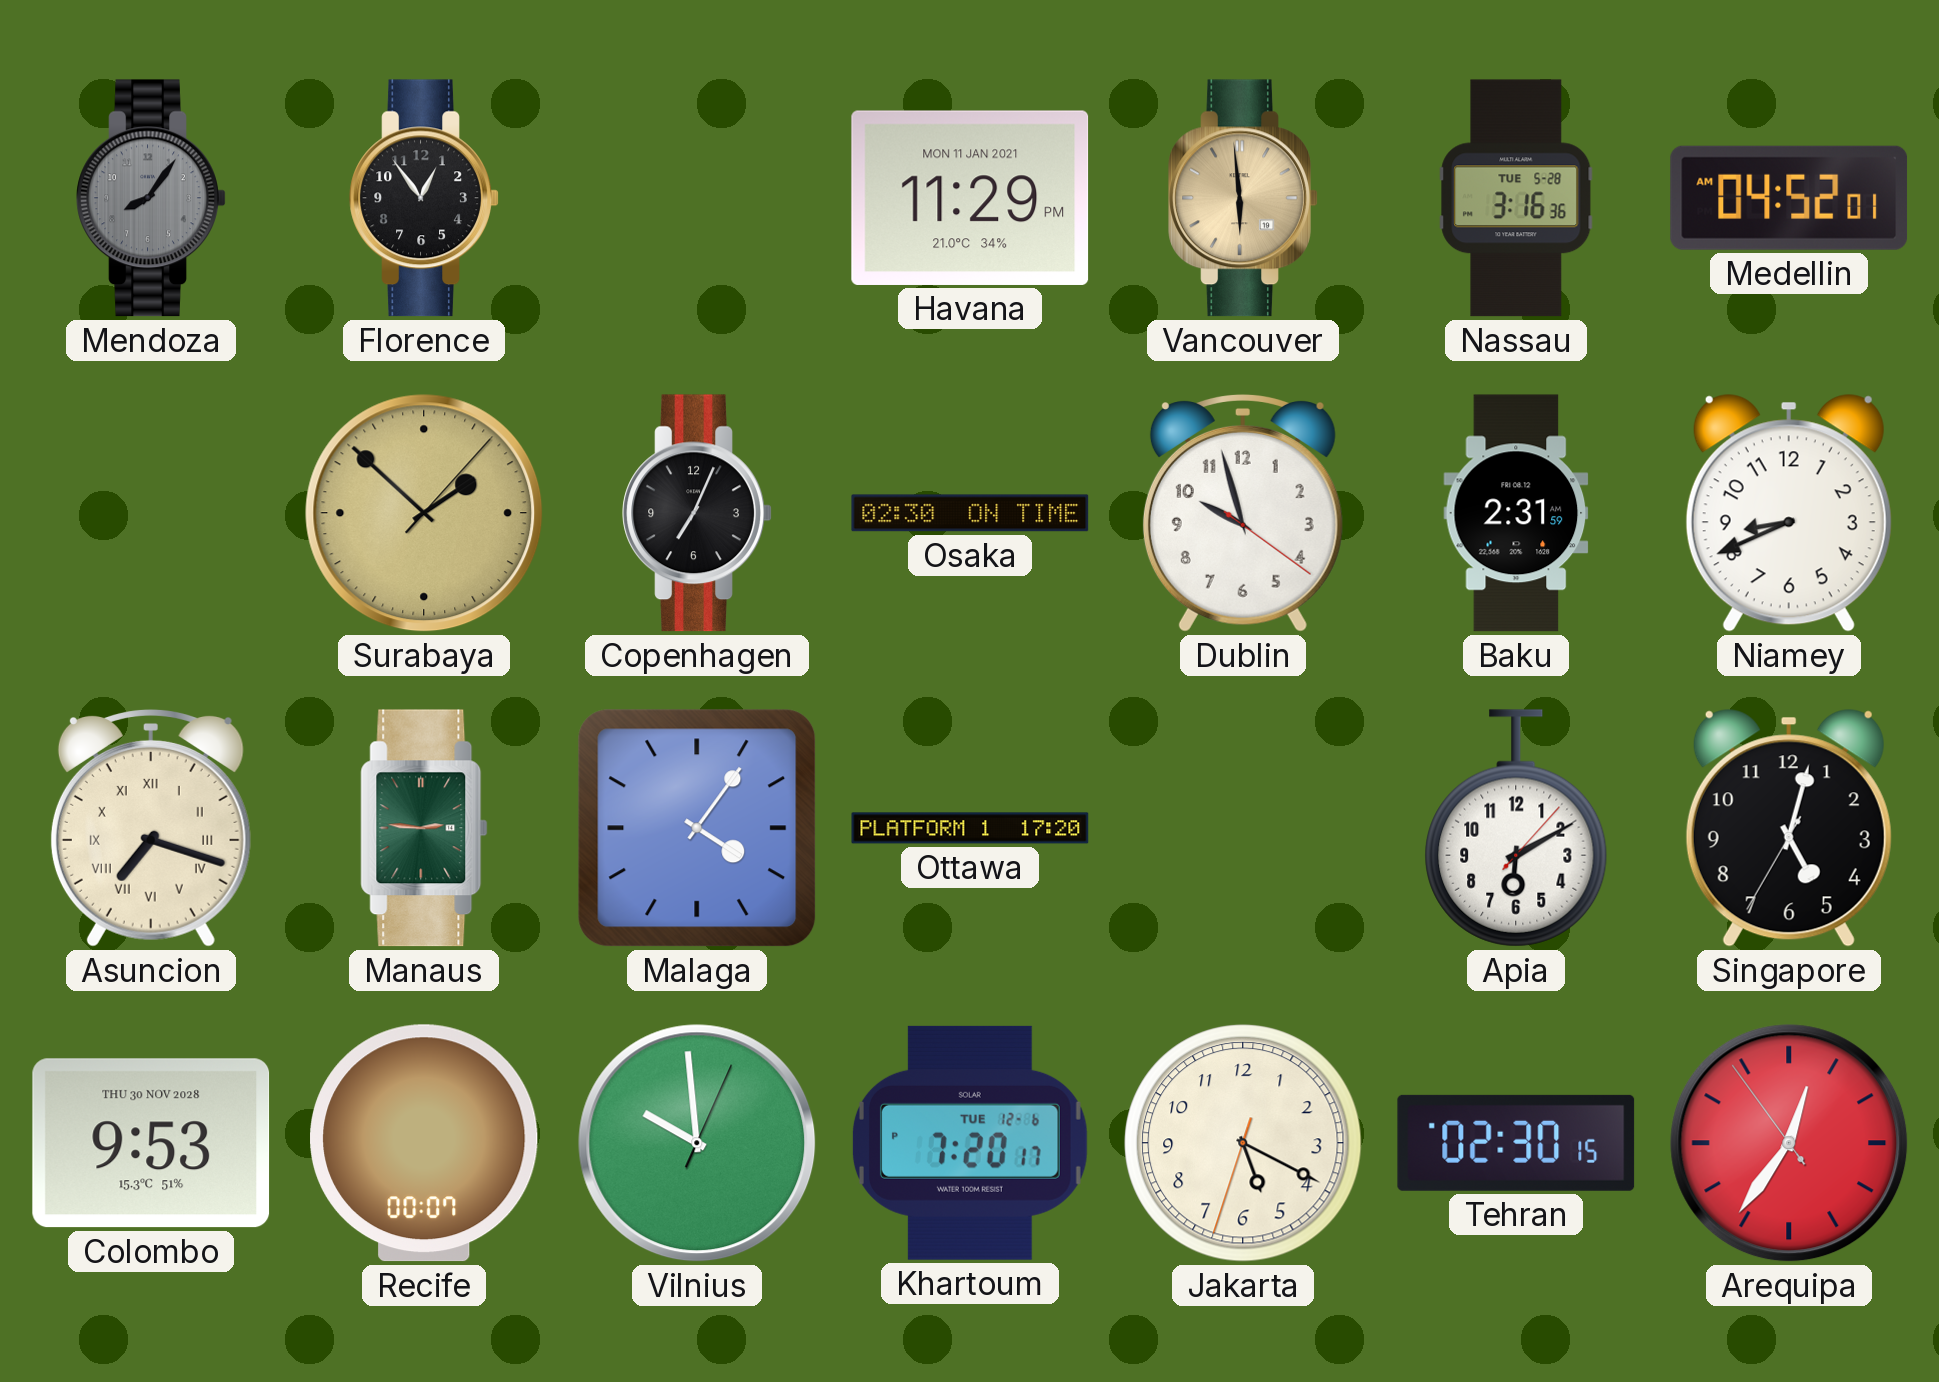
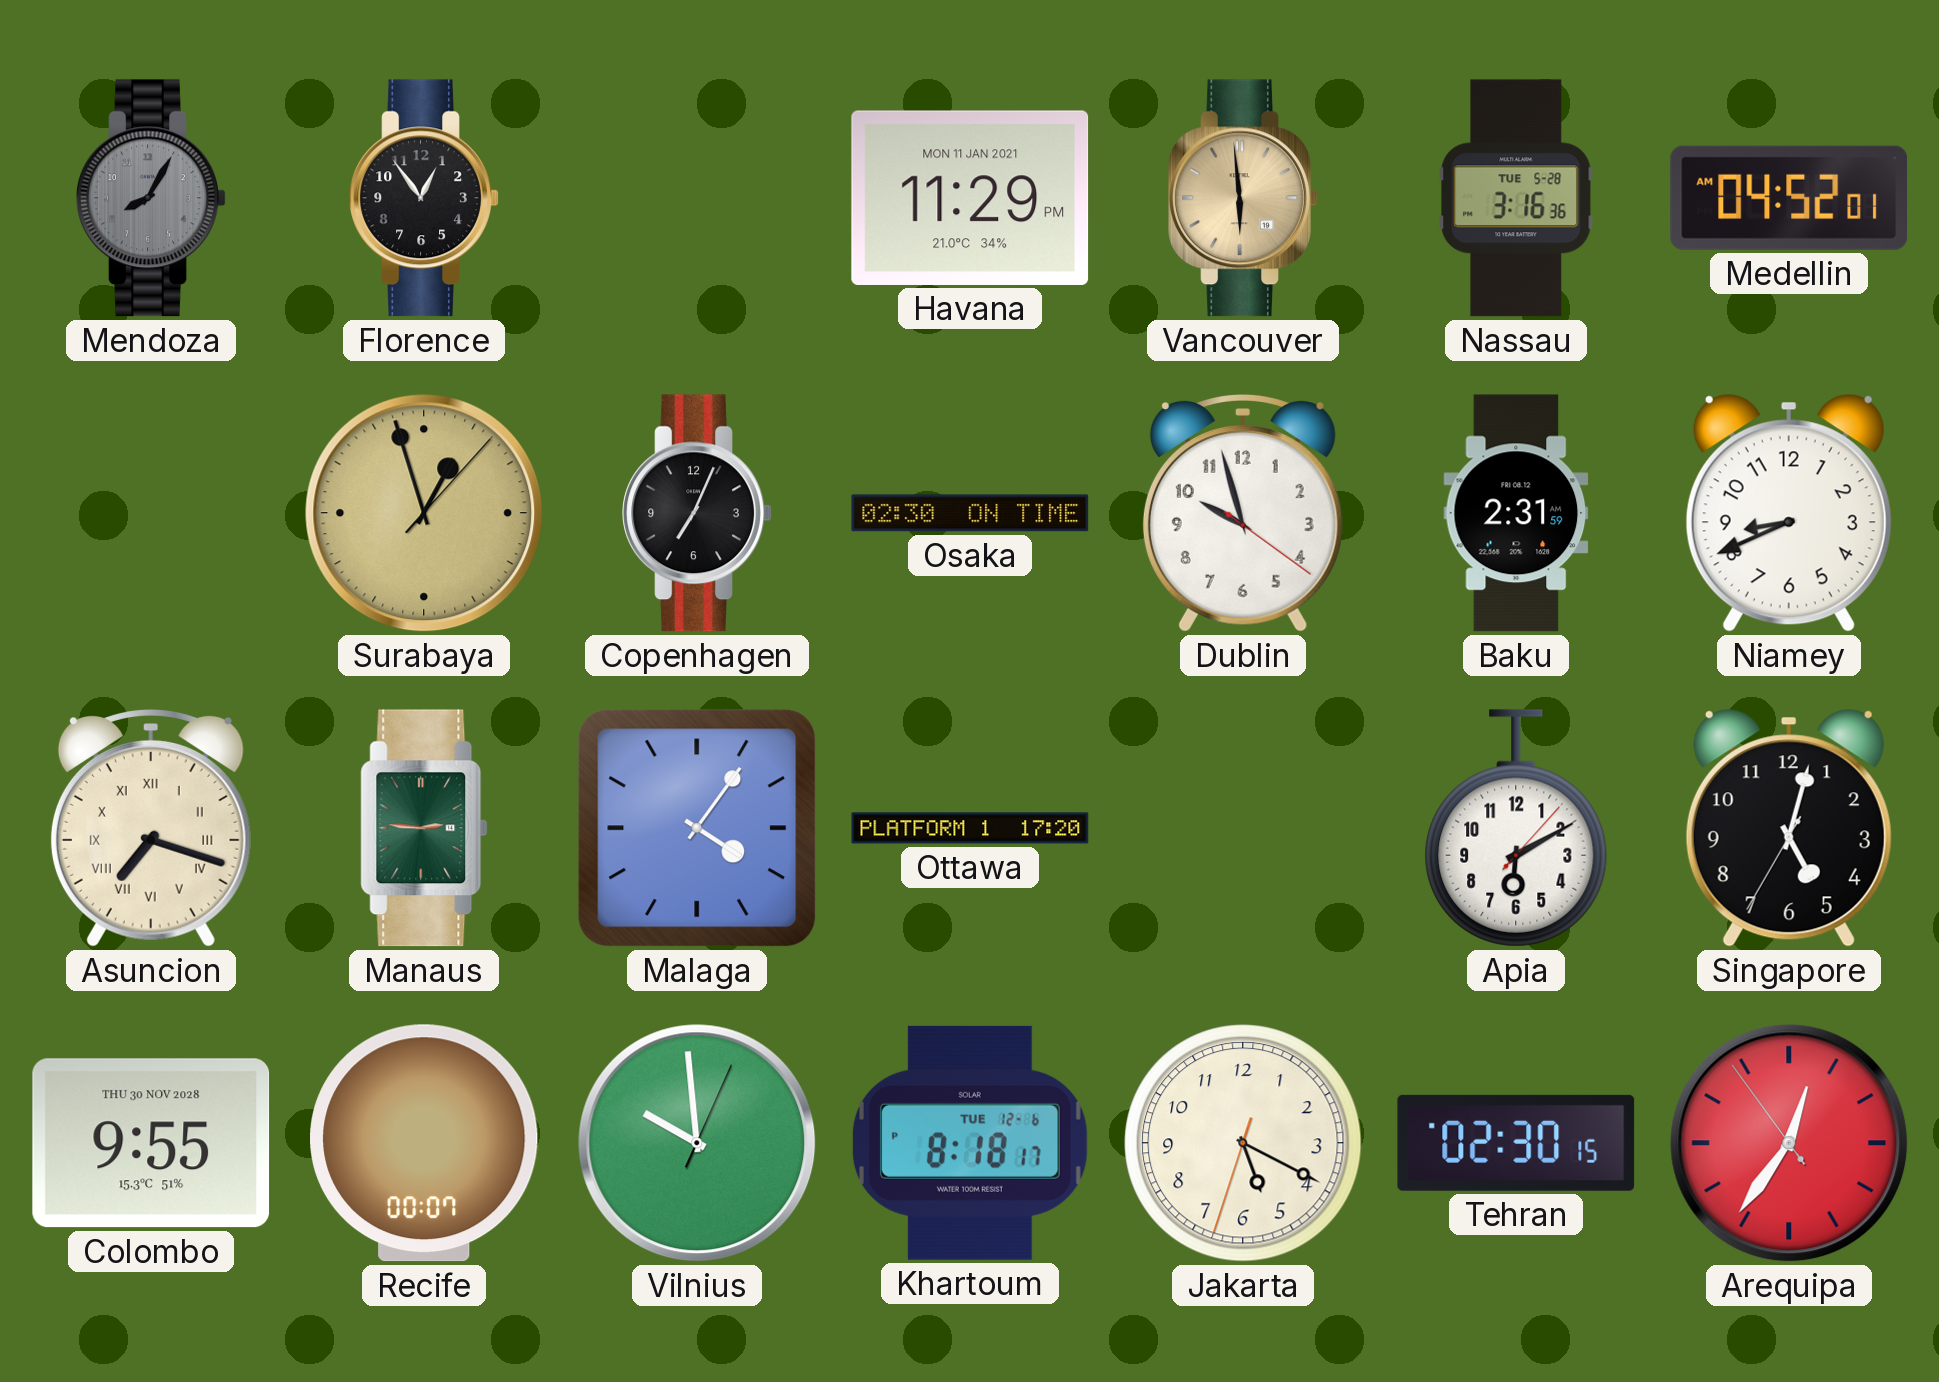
Mendoza: 8:06 -> 8:05
Surabaya: 1:52 -> 12:57
Colombo: 9:53 -> 9:55
Khartoum: 7:20 -> 8:18
